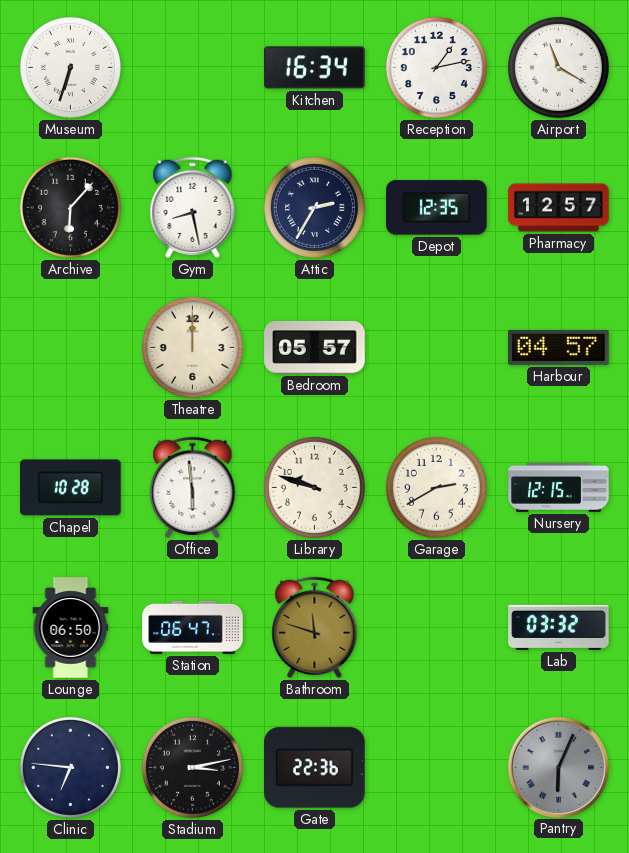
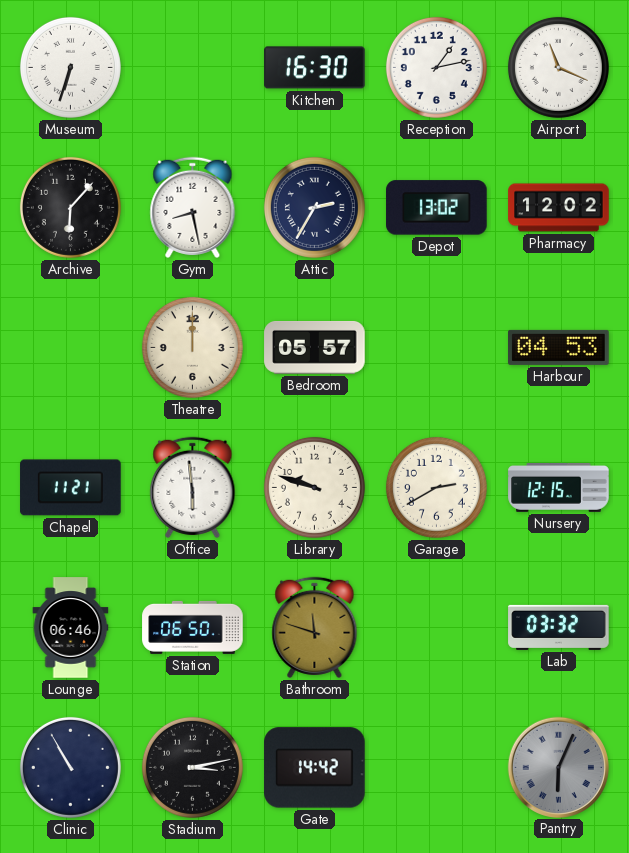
Kitchen: 16:34 -> 16:30
Airport: 11:20 -> 11:19
Depot: 12:35 -> 13:02
Pharmacy: 12:57 -> 12:02
Harbour: 04:57 -> 04:53
Chapel: 10:28 -> 11:21
Lounge: 06:50 -> 06:46
Station: 06:47 -> 06:50
Clinic: 6:46 -> 10:55
Gate: 22:36 -> 14:42
